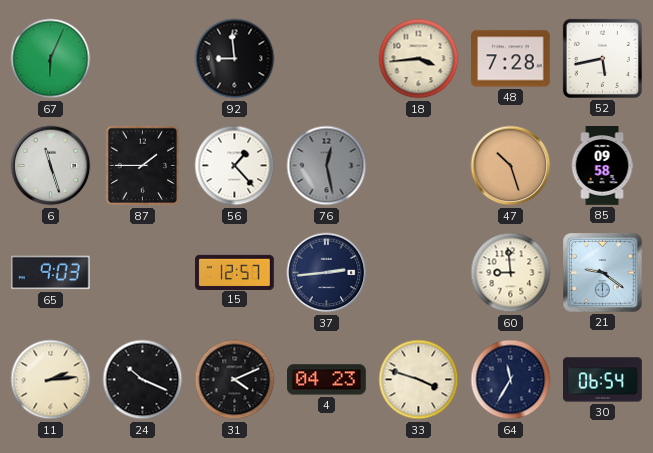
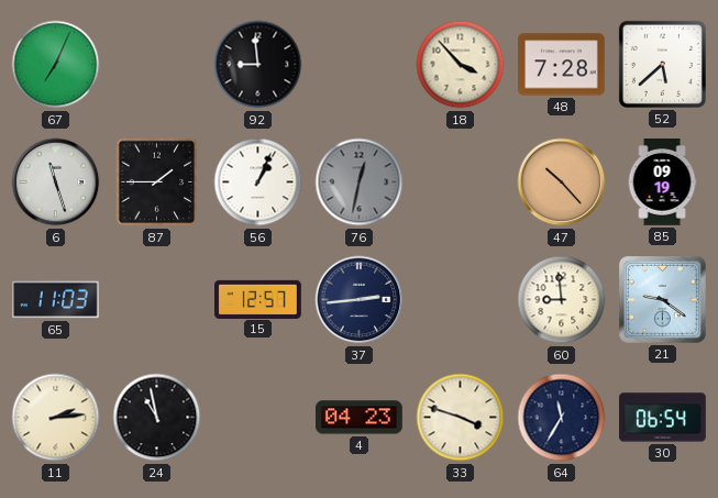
67: 6:04 -> 7:04
18: 3:44 -> 3:53
52: 5:43 -> 5:38
56: 1:23 -> 1:04
76: 12:28 -> 12:32
47: 10:27 -> 10:23
85: 09:58 -> 09:19
65: 9:03 -> 11:03
24: 10:19 -> 10:58
31: 4:11 -> none
